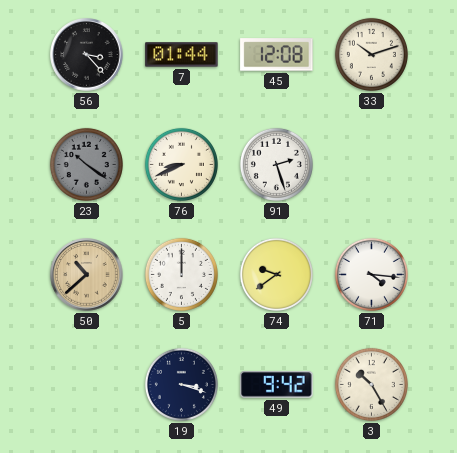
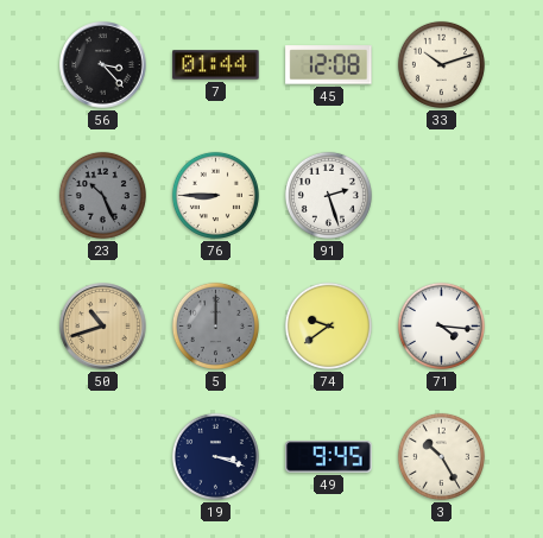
23: 10:21 -> 10:26
76: 8:41 -> 8:45
50: 10:38 -> 10:42
5 dial: white -> grey
49: 9:42 -> 9:45
